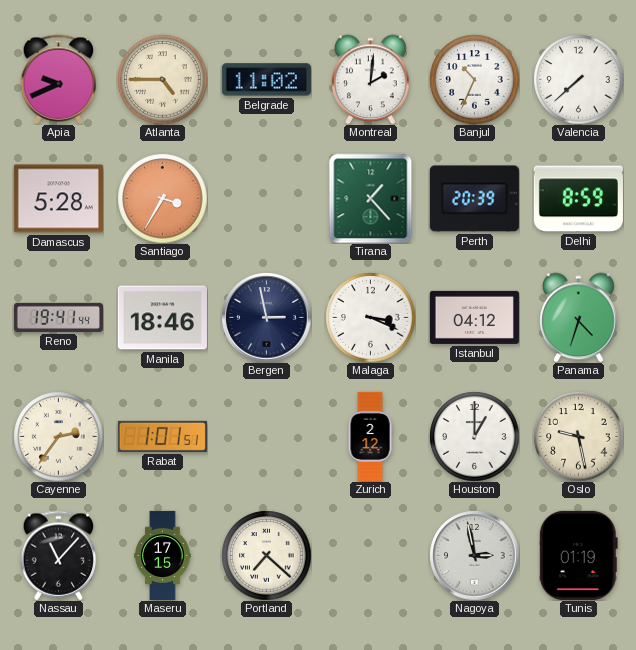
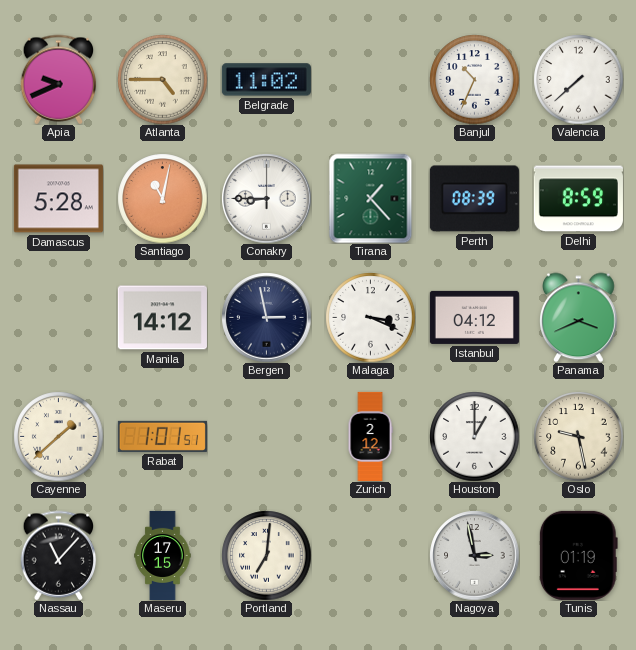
Montreal: 2:01 -> none
Santiago: 3:35 -> 11:02
Conakry: none -> 8:45
Perth: 20:39 -> 08:39
Reno: 19:41 -> none
Manila: 18:46 -> 14:12
Panama: 4:33 -> 3:41
Cayenne: 2:36 -> 1:38
Portland: 7:22 -> 7:01
